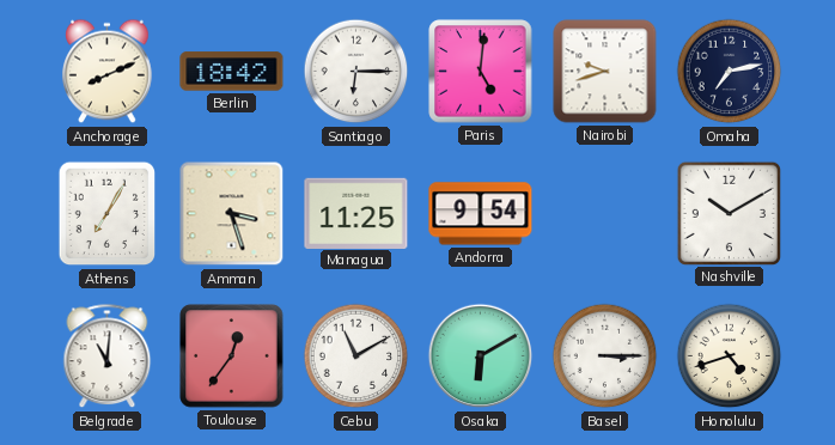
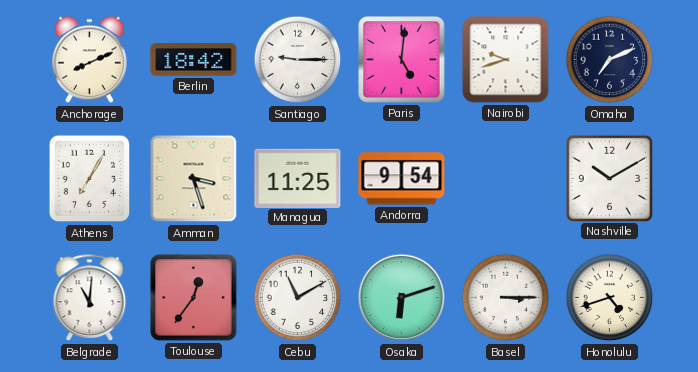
Santiago: 6:15 -> 9:15
Omaha: 7:13 -> 7:11
Osaka: 6:10 -> 6:12
